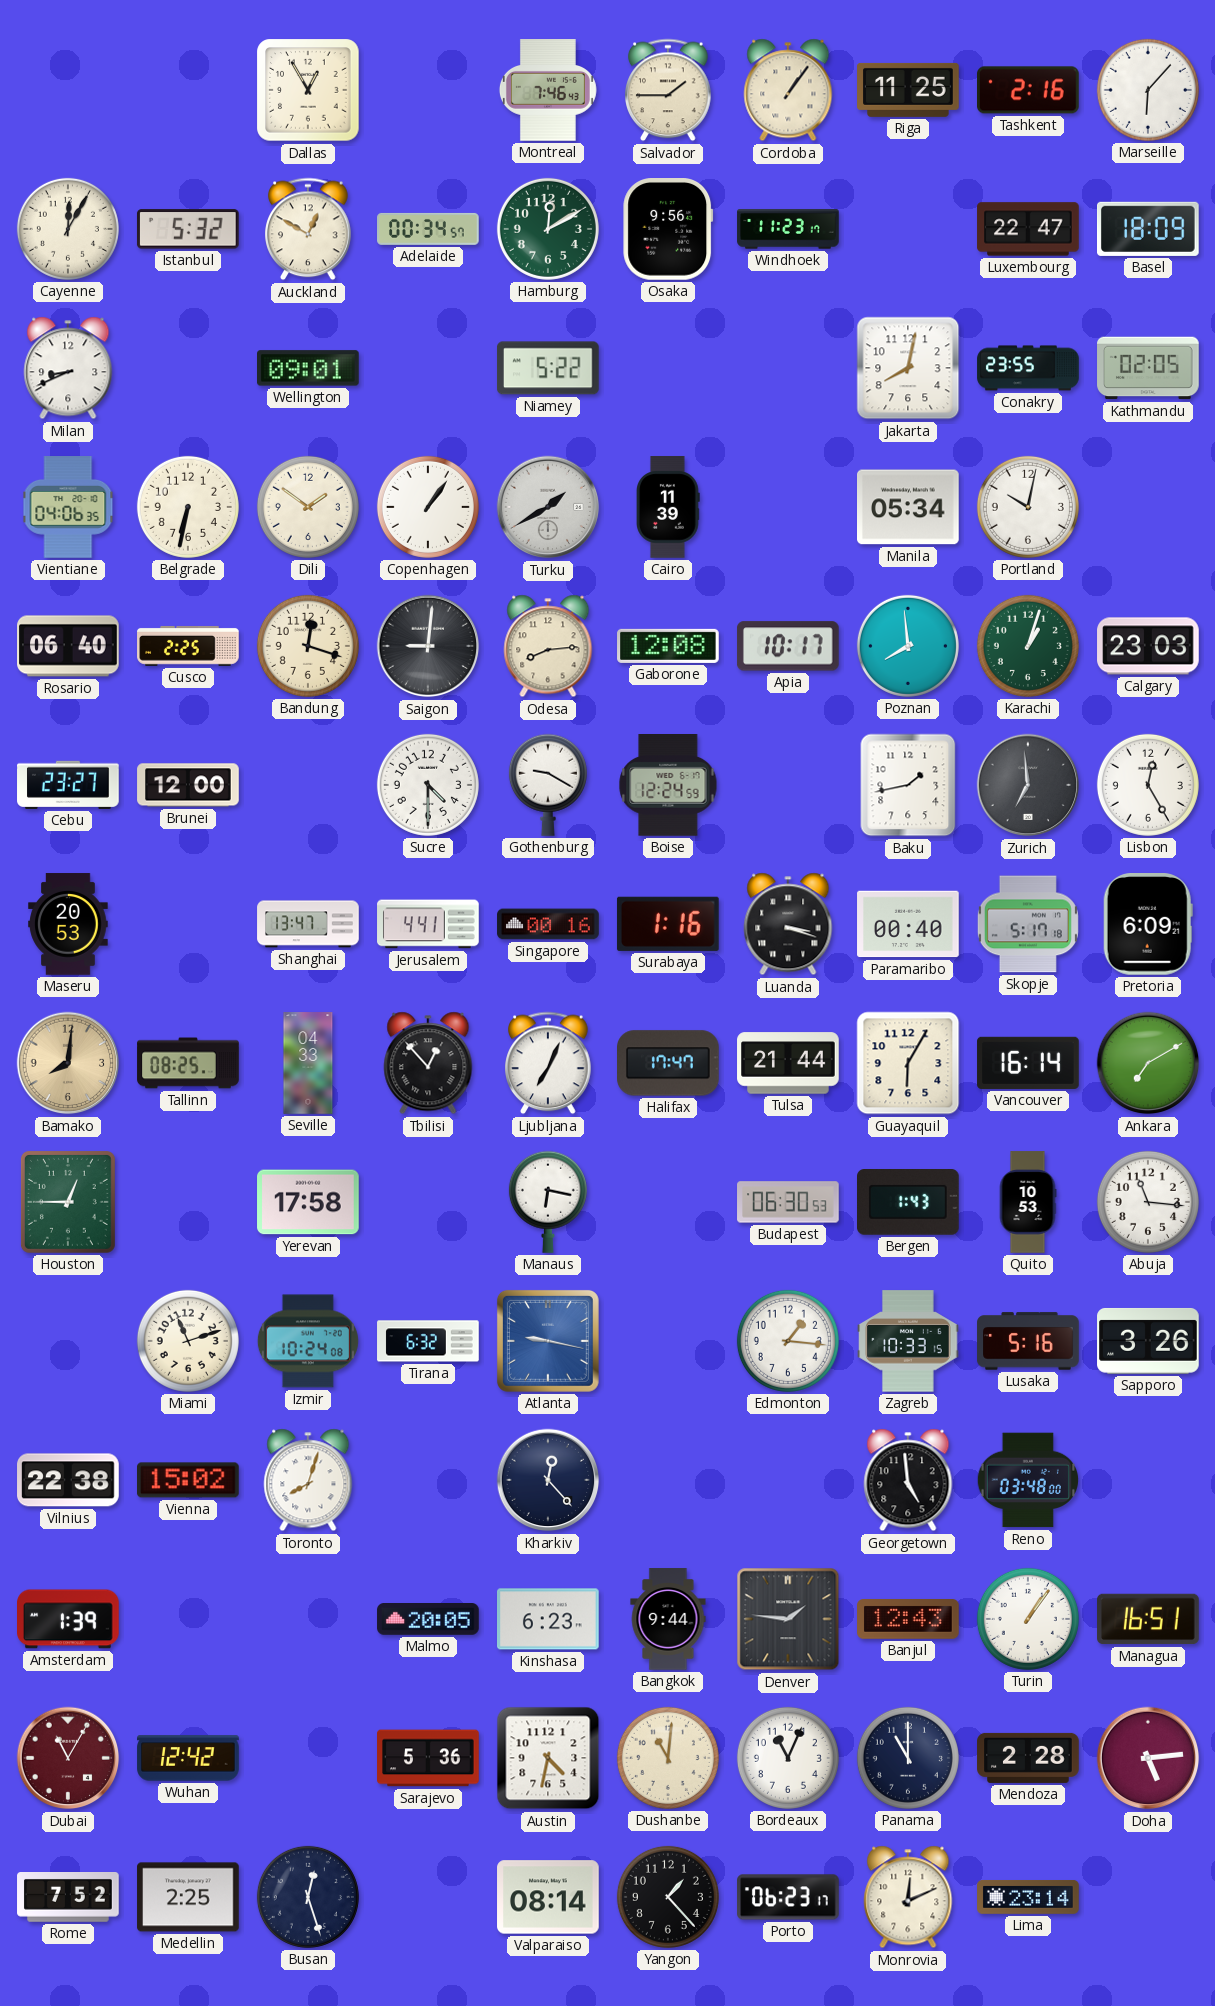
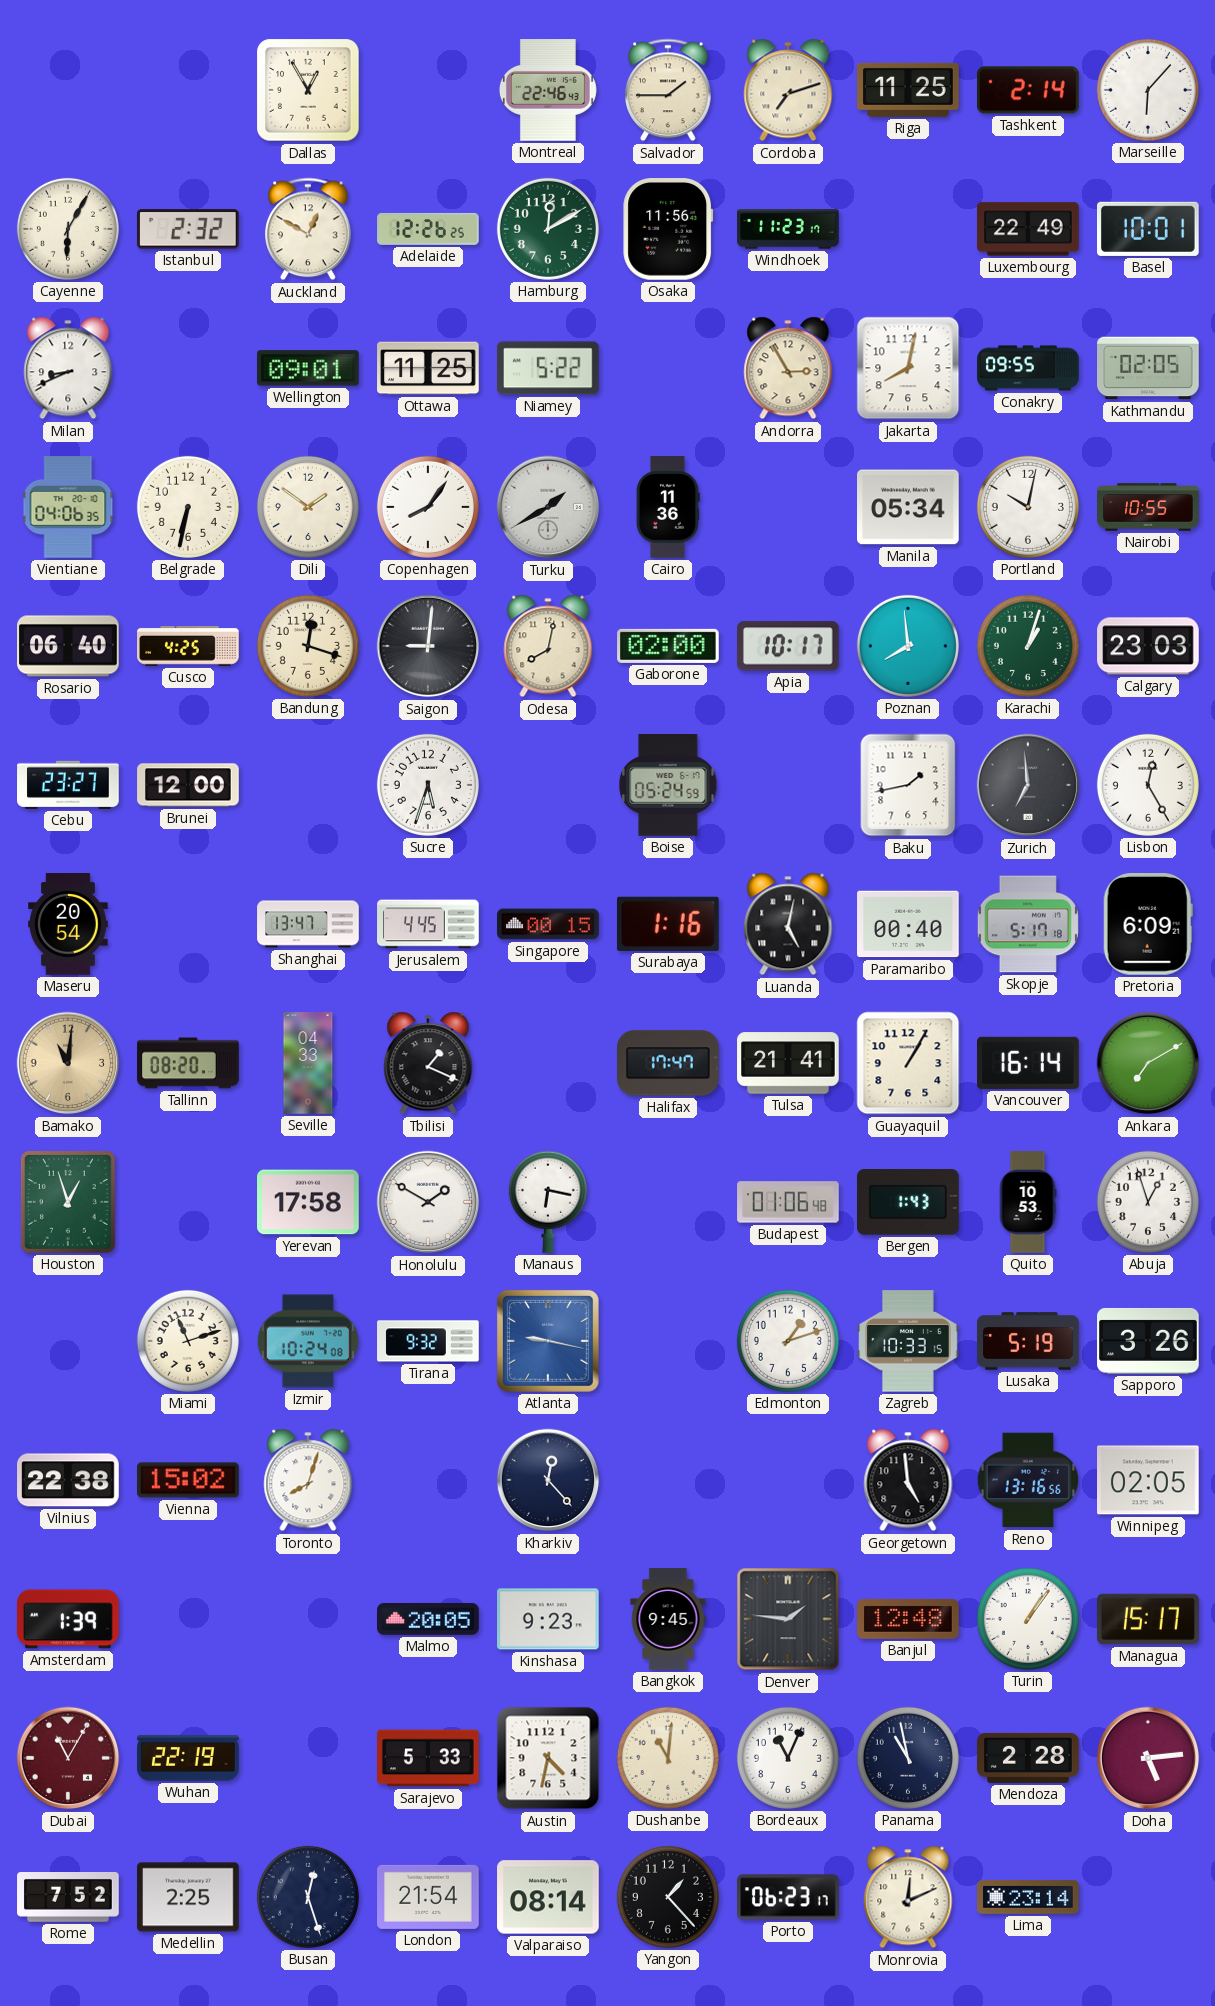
Montreal: 7:46 -> 22:46
Cordoba: 1:06 -> 7:12
Tashkent: 2:16 -> 2:14
Cayenne: 12:05 -> 6:05
Istanbul: 5:32 -> 2:32
Adelaide: 00:34 -> 12:26
Osaka: 9:56 -> 11:56
Luxembourg: 22:47 -> 22:49
Basel: 18:09 -> 10:01
Ottawa: none -> 11:25
Andorra: none -> 2:55
Conakry: 23:55 -> 09:55
Copenhagen: 1:06 -> 8:06
Cairo: 11:39 -> 11:36
Nairobi: none -> 10:55
Cusco: 2:25 -> 4:25
Odesa: 8:14 -> 8:02
Gaborone: 12:08 -> 02:00
Sucre: 4:30 -> 5:33
Gothenburg: 9:20 -> none
Boise: 12:24 -> 05:24
Maseru: 20:53 -> 20:54
Jerusalem: 4:41 -> 4:45
Singapore: 00:16 -> 00:15
Luanda: 3:18 -> 5:02
Bamako: 8:01 -> 11:01
Tallinn: 08:25 -> 08:20
Tbilisi: 12:53 -> 1:19
Ljubljana: 7:04 -> none
Tulsa: 21:44 -> 21:41
Guayaquil: 6:05 -> 1:05
Houston: 12:45 -> 12:57
Honolulu: none -> 1:50
Budapest: 06:30 -> 01:06
Abuja: 11:16 -> 12:57
Tirana: 6:32 -> 9:32
Edmonton: 1:16 -> 1:12
Lusaka: 5:16 -> 5:19
Reno: 03:48 -> 13:16
Winnipeg: none -> 02:05
Kinshasa: 6:23 -> 9:23
Bangkok: 9:44 -> 9:45
Banjul: 12:43 -> 12:48
Managua: 16:51 -> 15:17
Wuhan: 12:42 -> 22:19
Sarajevo: 5:36 -> 5:33
Panama: 11:00 -> 10:58
London: none -> 21:54
